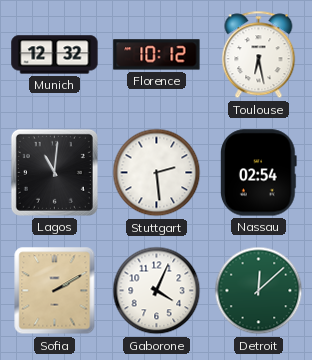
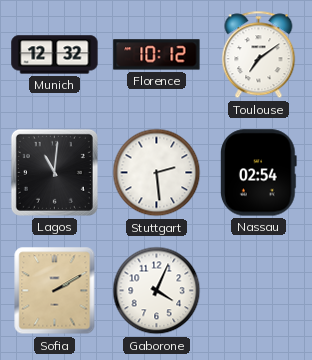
Toulouse: 6:28 -> 7:09
Detroit: 12:08 -> none
